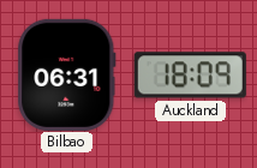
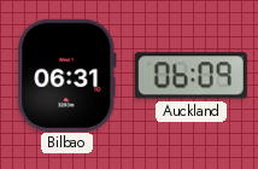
Auckland: 18:09 -> 06:09
